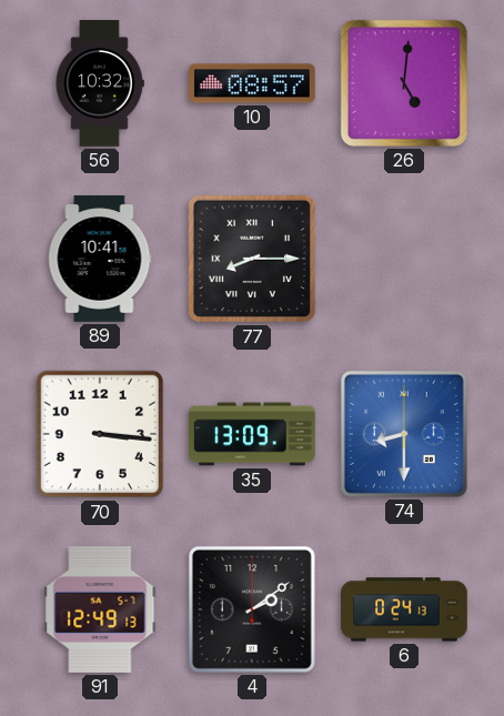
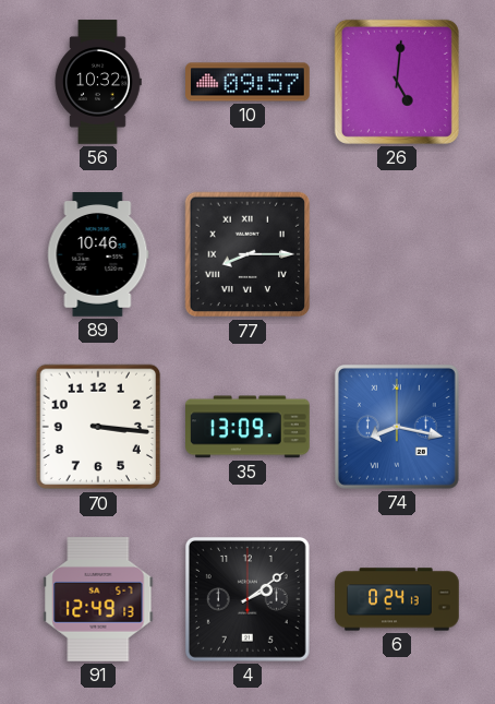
10: 08:57 -> 09:57
89: 10:41 -> 10:46
74: 8:30 -> 8:17
